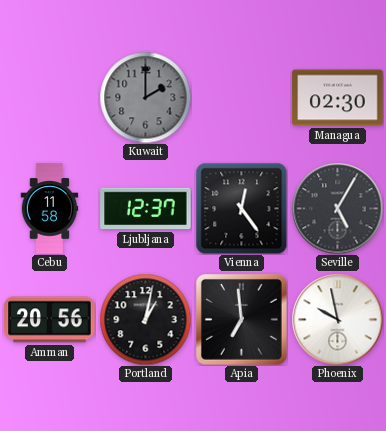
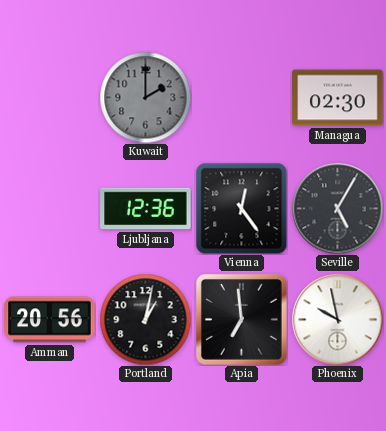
Cebu: 11:58 -> none
Ljubljana: 12:37 -> 12:36
